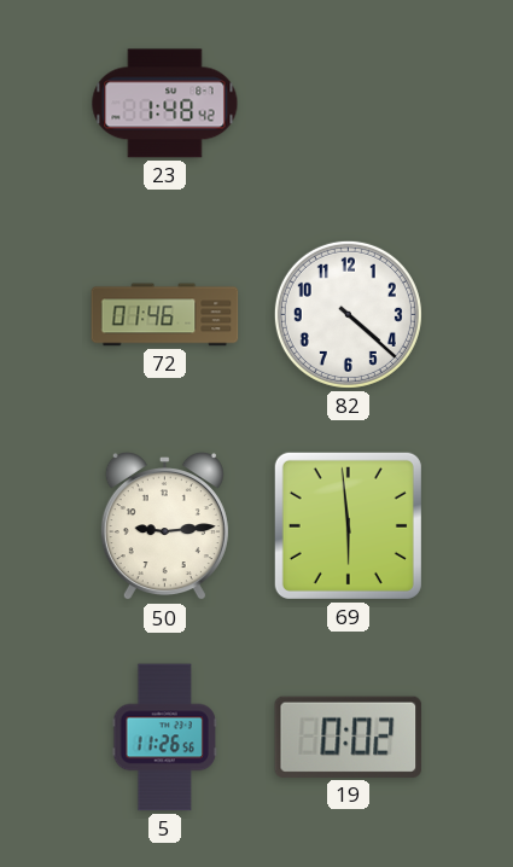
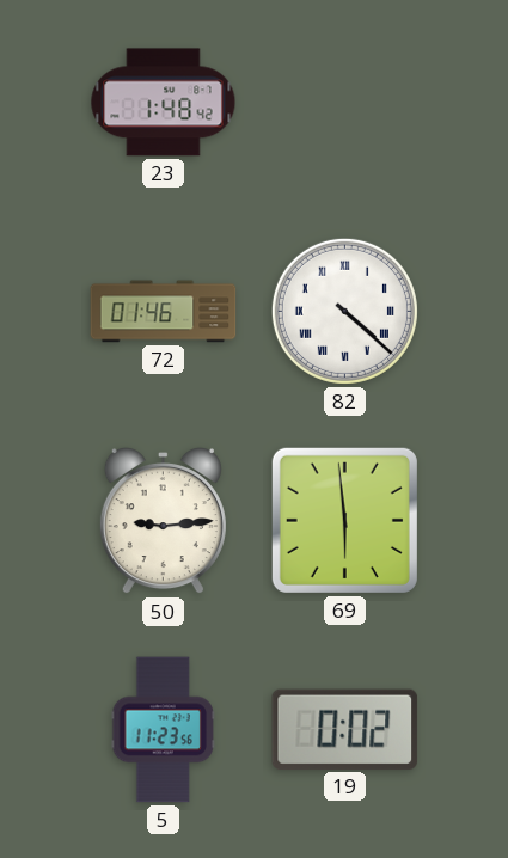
82 numerals: Arabic -> Roman
5: 11:26 -> 11:23
